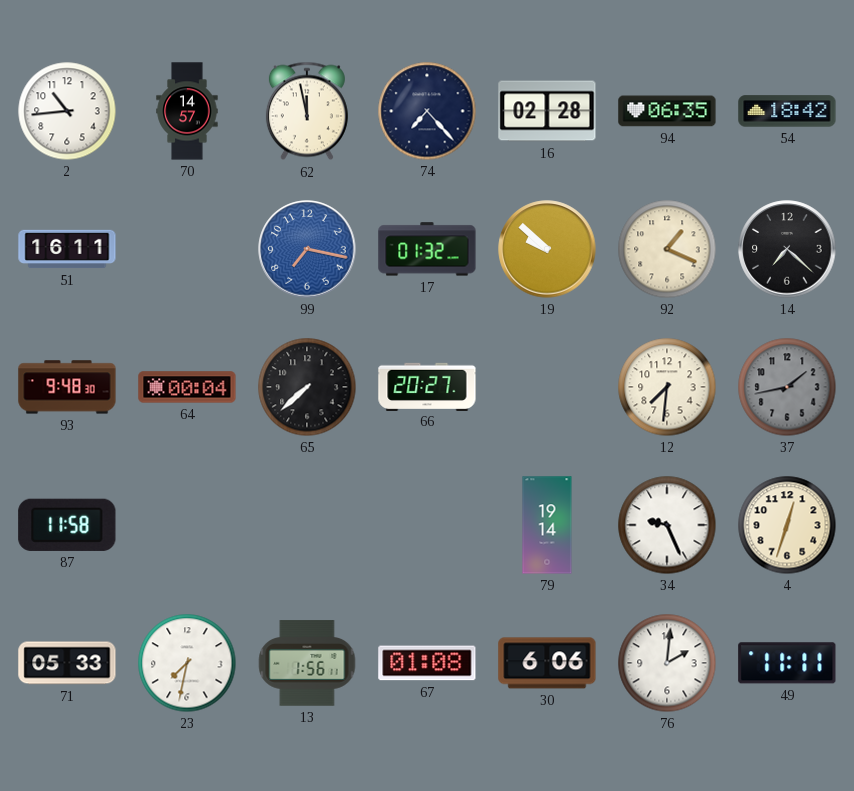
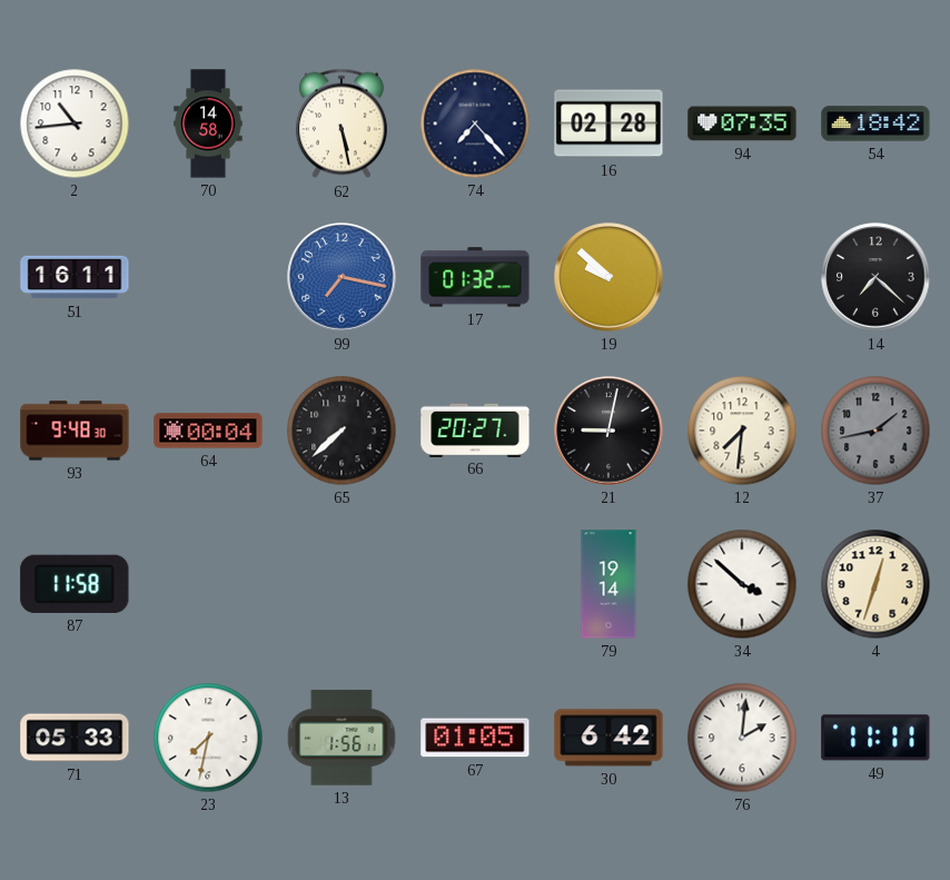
70: 14:57 -> 14:58
62: 11:58 -> 5:28
94: 06:35 -> 07:35
92: 1:19 -> none
21: none -> 9:02
34: 9:26 -> 3:52
67: 01:08 -> 01:05
30: 6:06 -> 6:42
